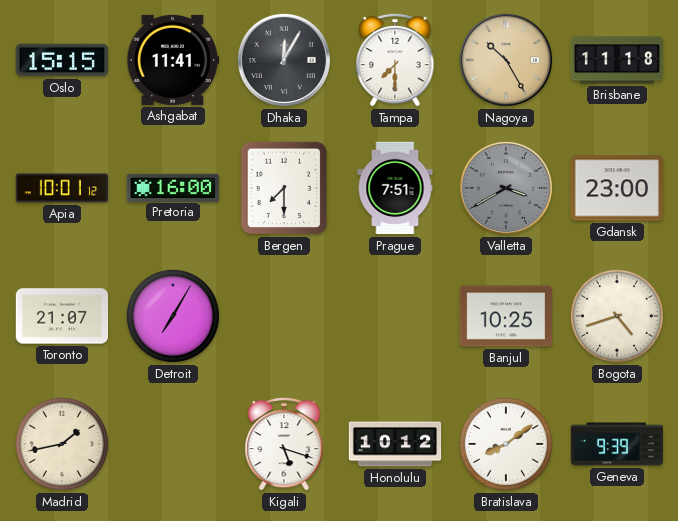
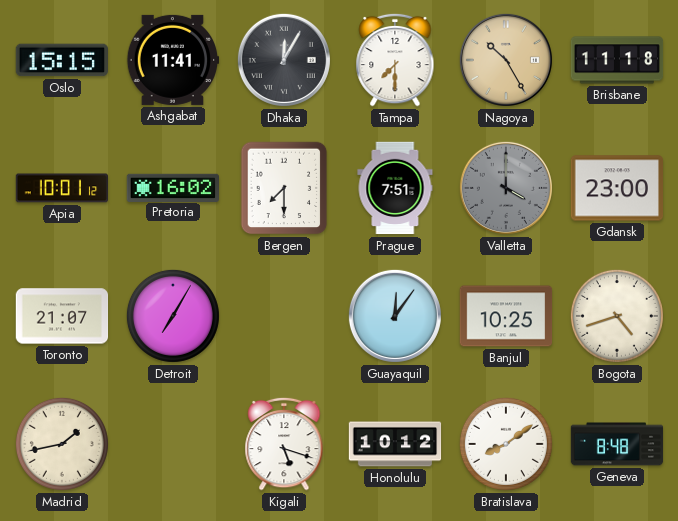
Pretoria: 16:00 -> 16:02
Valletta: 3:40 -> 4:00
Guayaquil: none -> 12:06
Geneva: 9:39 -> 8:48
